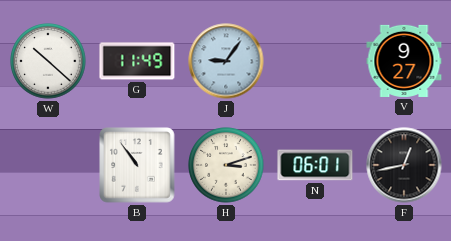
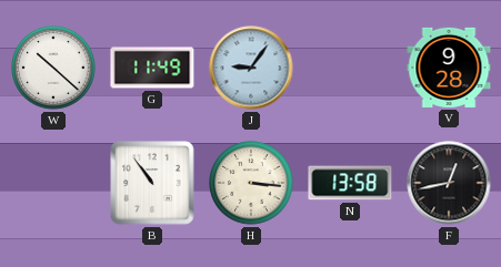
V: 9:27 -> 9:28
H: 3:12 -> 3:16
N: 06:01 -> 13:58
